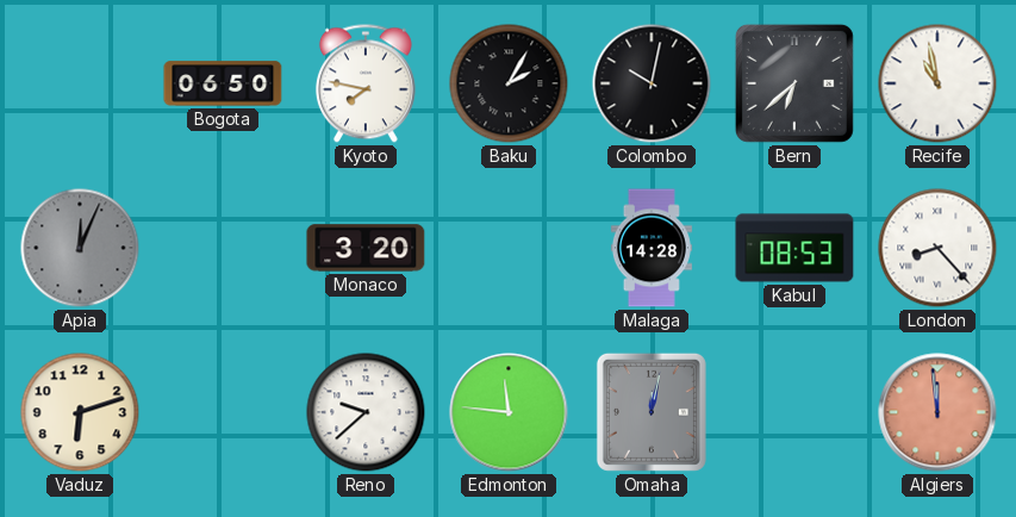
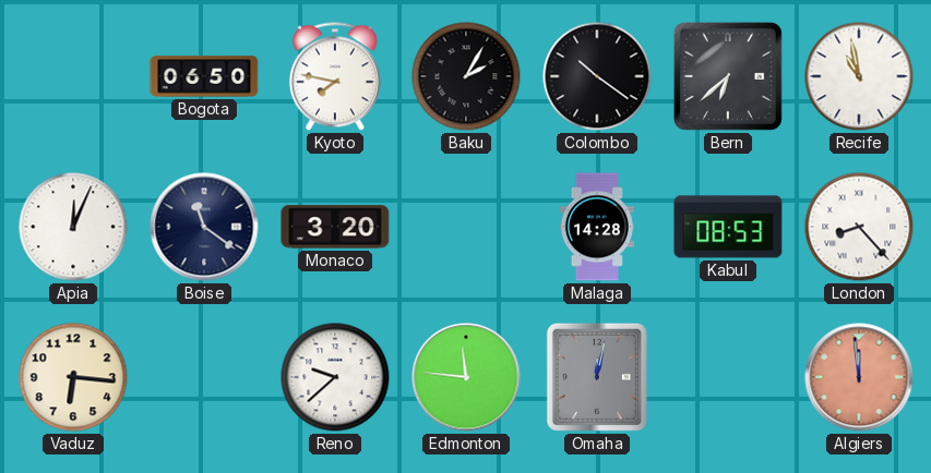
Colombo: 10:02 -> 10:21
Apia dial: grey -> white
Boise: none -> 11:21
Vaduz: 6:12 -> 6:16
